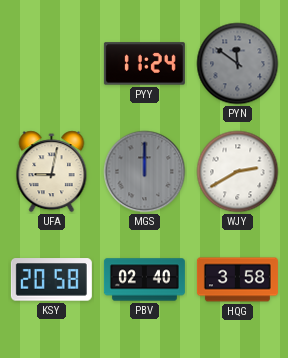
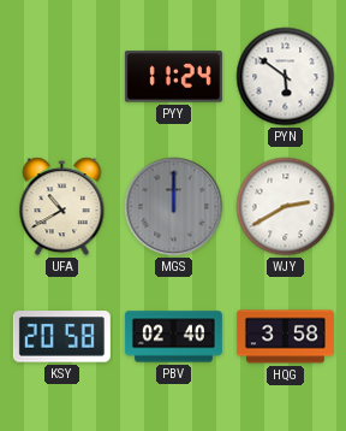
PYN: 11:51 -> 5:51
PYN dial: grey -> white
UFA: 9:02 -> 10:40
